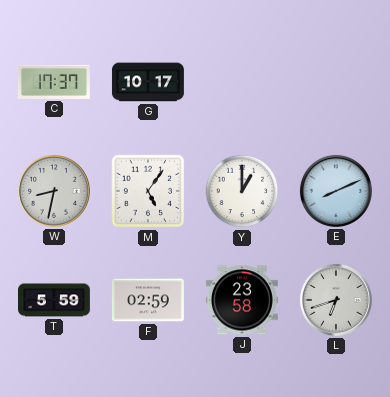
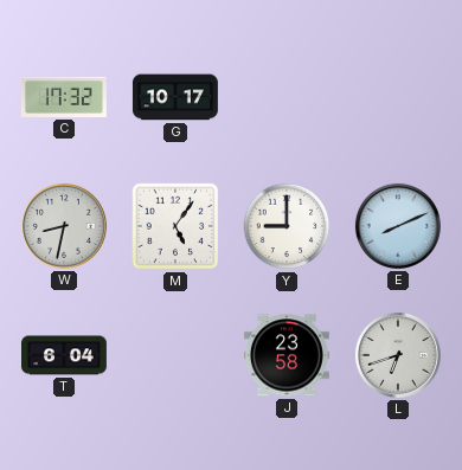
C: 17:37 -> 17:32
Y: 1:00 -> 9:00
T: 5:59 -> 6:04
F: 02:59 -> none
